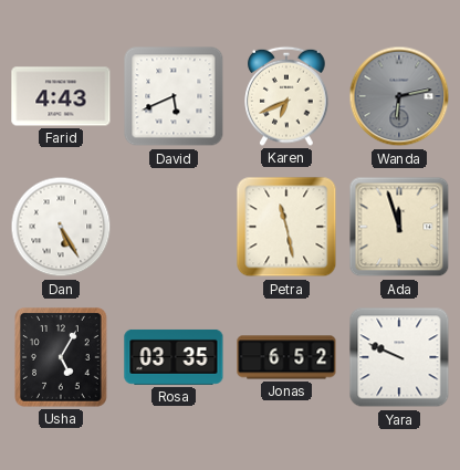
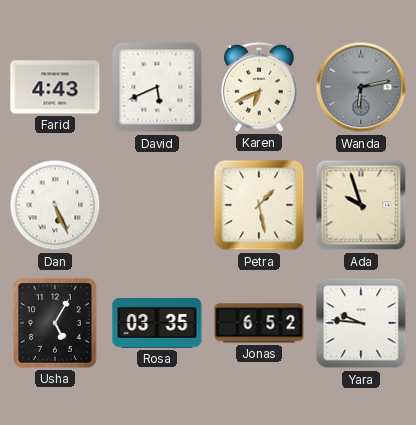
Dan: 5:25 -> 5:26
Petra: 11:28 -> 1:28
Ada: 11:57 -> 9:57
Yara: 9:49 -> 9:46
